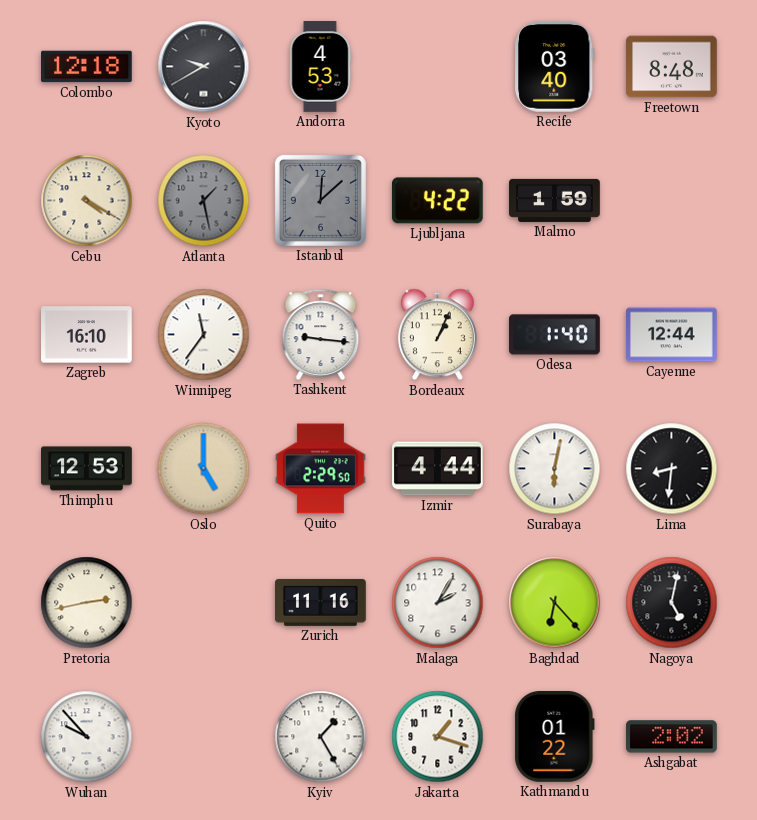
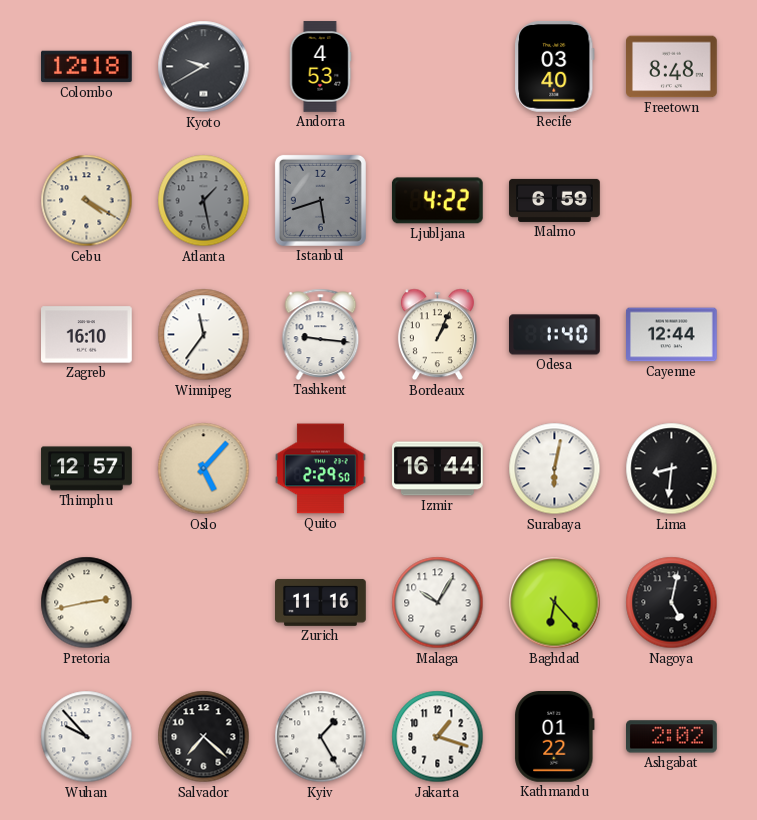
Istanbul: 12:08 -> 5:42
Malmo: 1:59 -> 6:59
Thimphu: 12:53 -> 12:57
Oslo: 5:00 -> 5:07
Izmir: 4:44 -> 16:44
Malaga: 2:05 -> 10:05
Salvador: none -> 7:22
